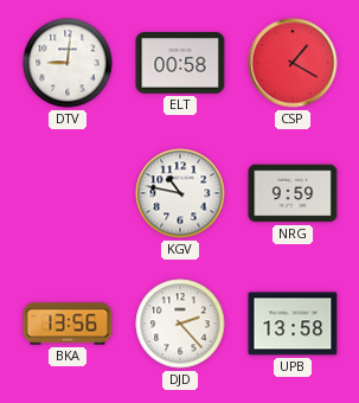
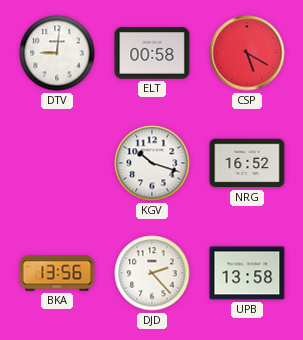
CSP: 1:20 -> 5:20
KGV: 10:47 -> 10:18
NRG: 9:59 -> 16:52
